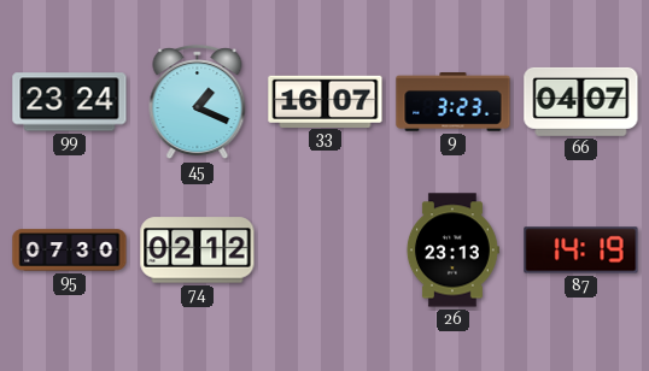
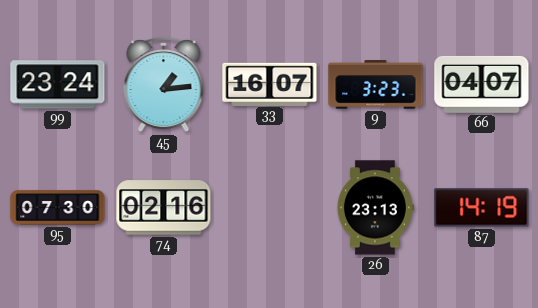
45: 1:19 -> 1:14
74: 02:12 -> 02:16
